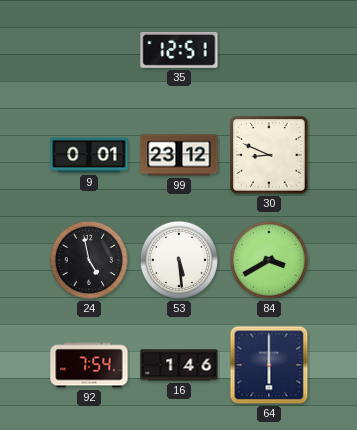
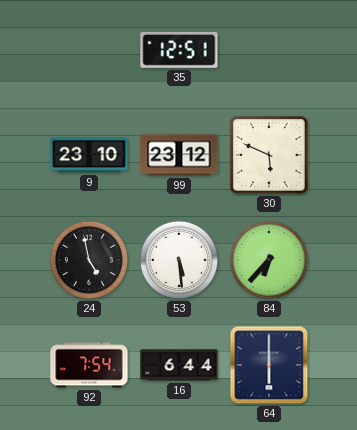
9: 0:01 -> 23:10
30: 8:49 -> 5:49
84: 3:40 -> 6:37
16: 1:46 -> 6:44
